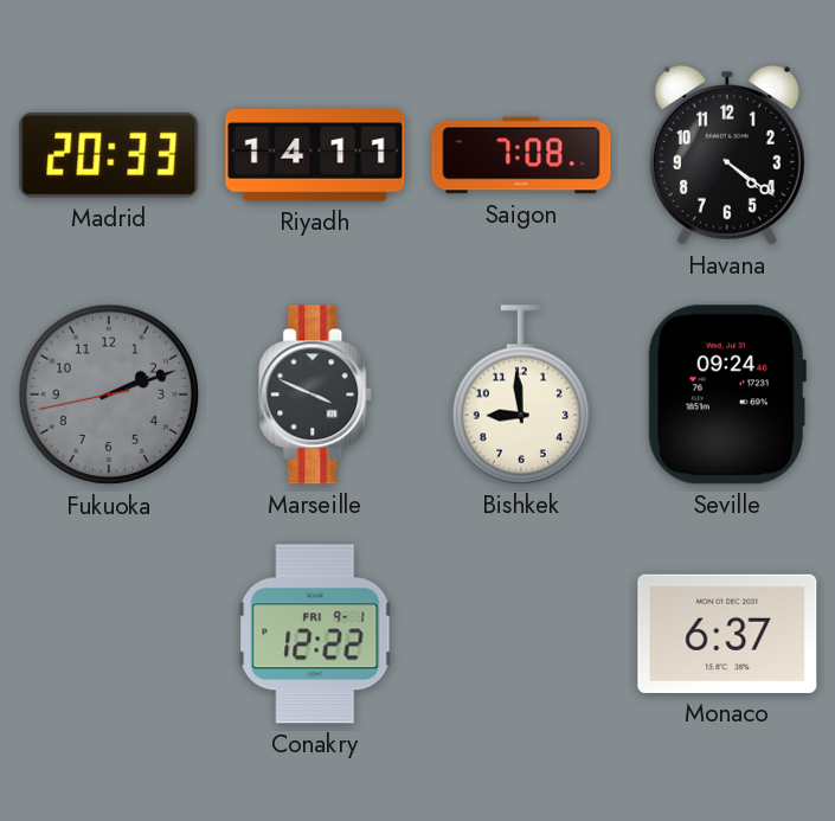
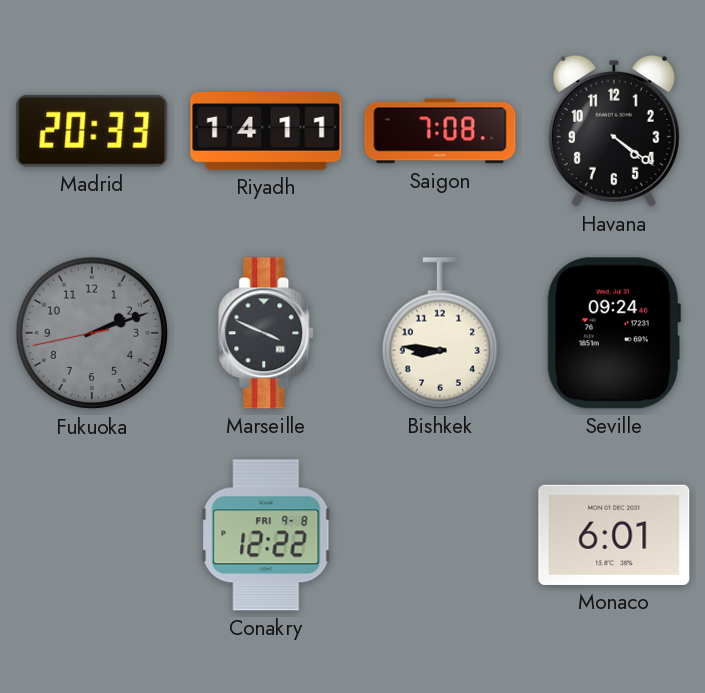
Bishkek: 8:59 -> 8:46
Conakry date: FRI 9-1 -> FRI 9-8
Monaco: 6:37 -> 6:01
